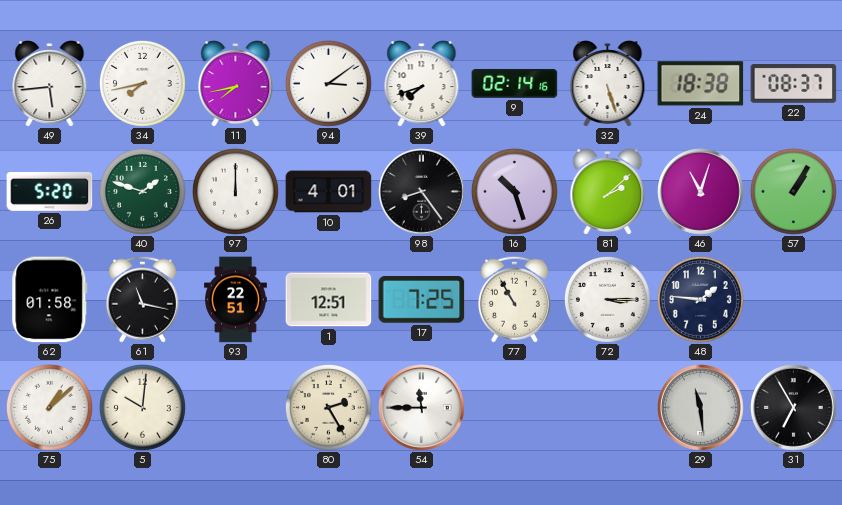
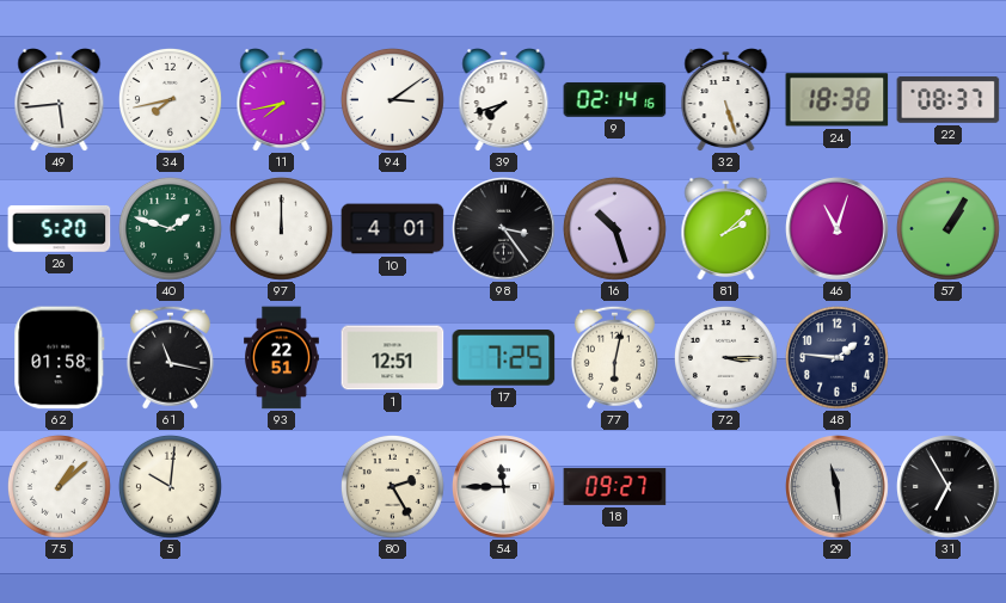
98: 8:24 -> 3:24
77: 10:55 -> 6:02
18: none -> 09:27
